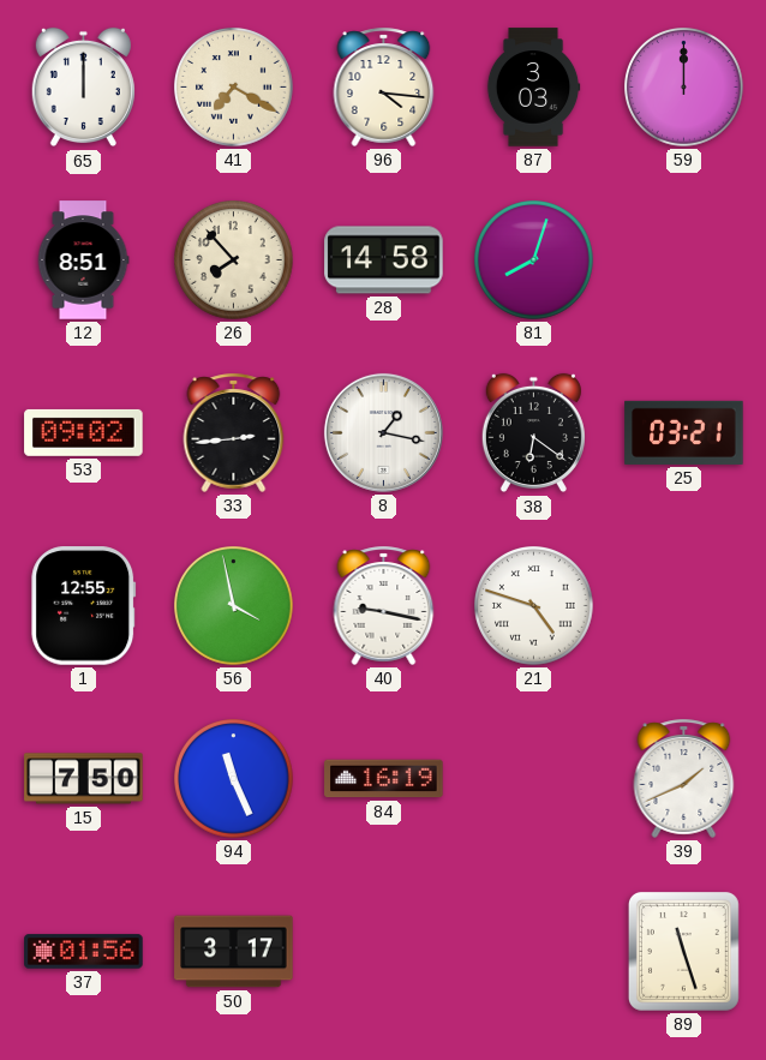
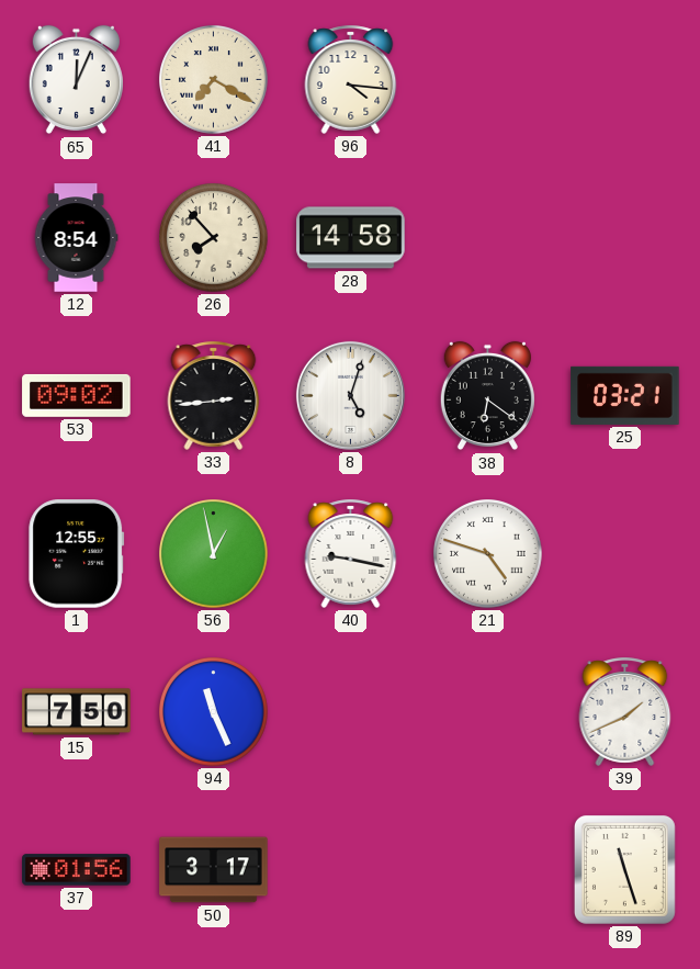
65: 12:00 -> 12:04
87: 3:03 -> none
59: 12:00 -> none
12: 8:51 -> 8:54
81: 8:03 -> none
8: 1:17 -> 5:03
56: 3:58 -> 12:58
84: 16:19 -> none
